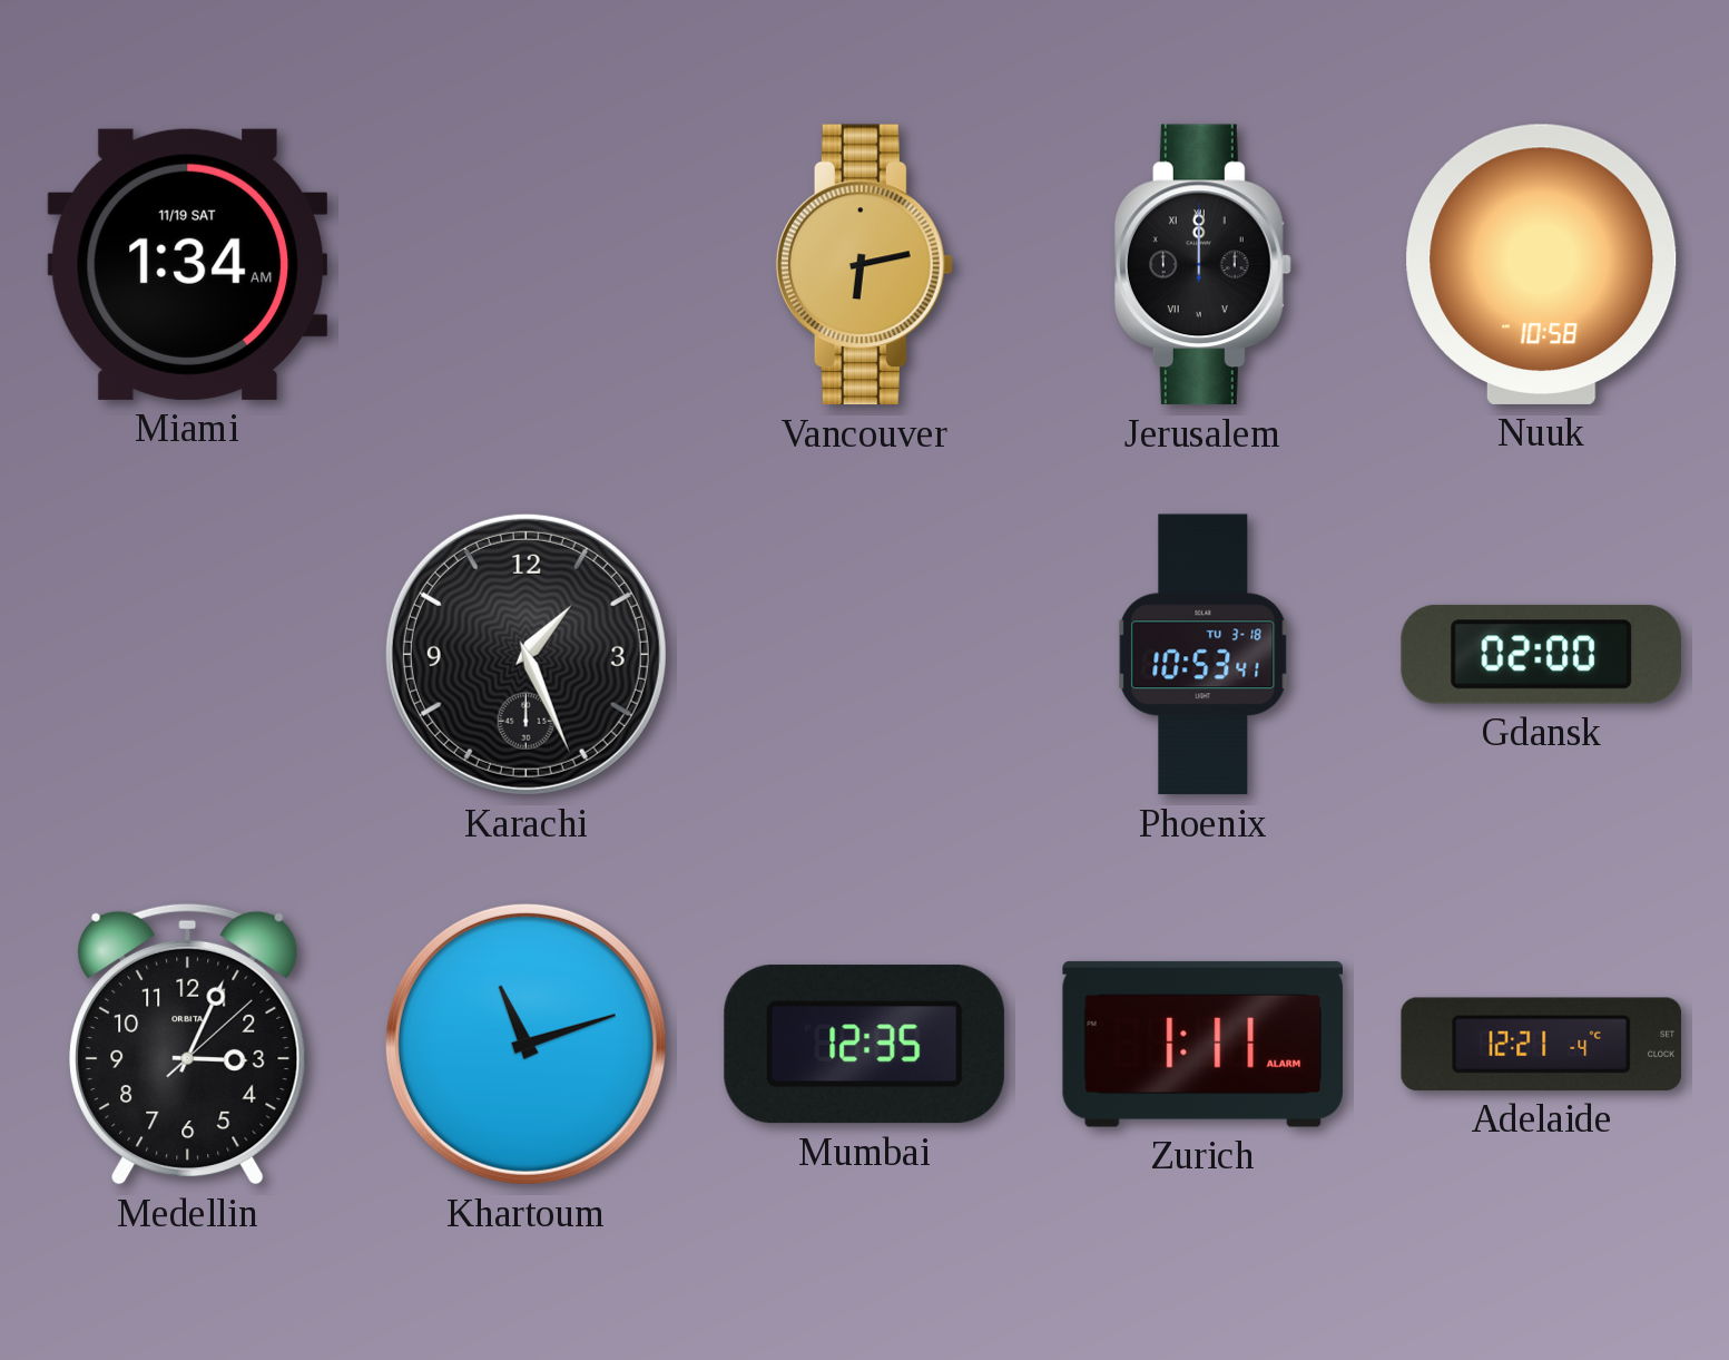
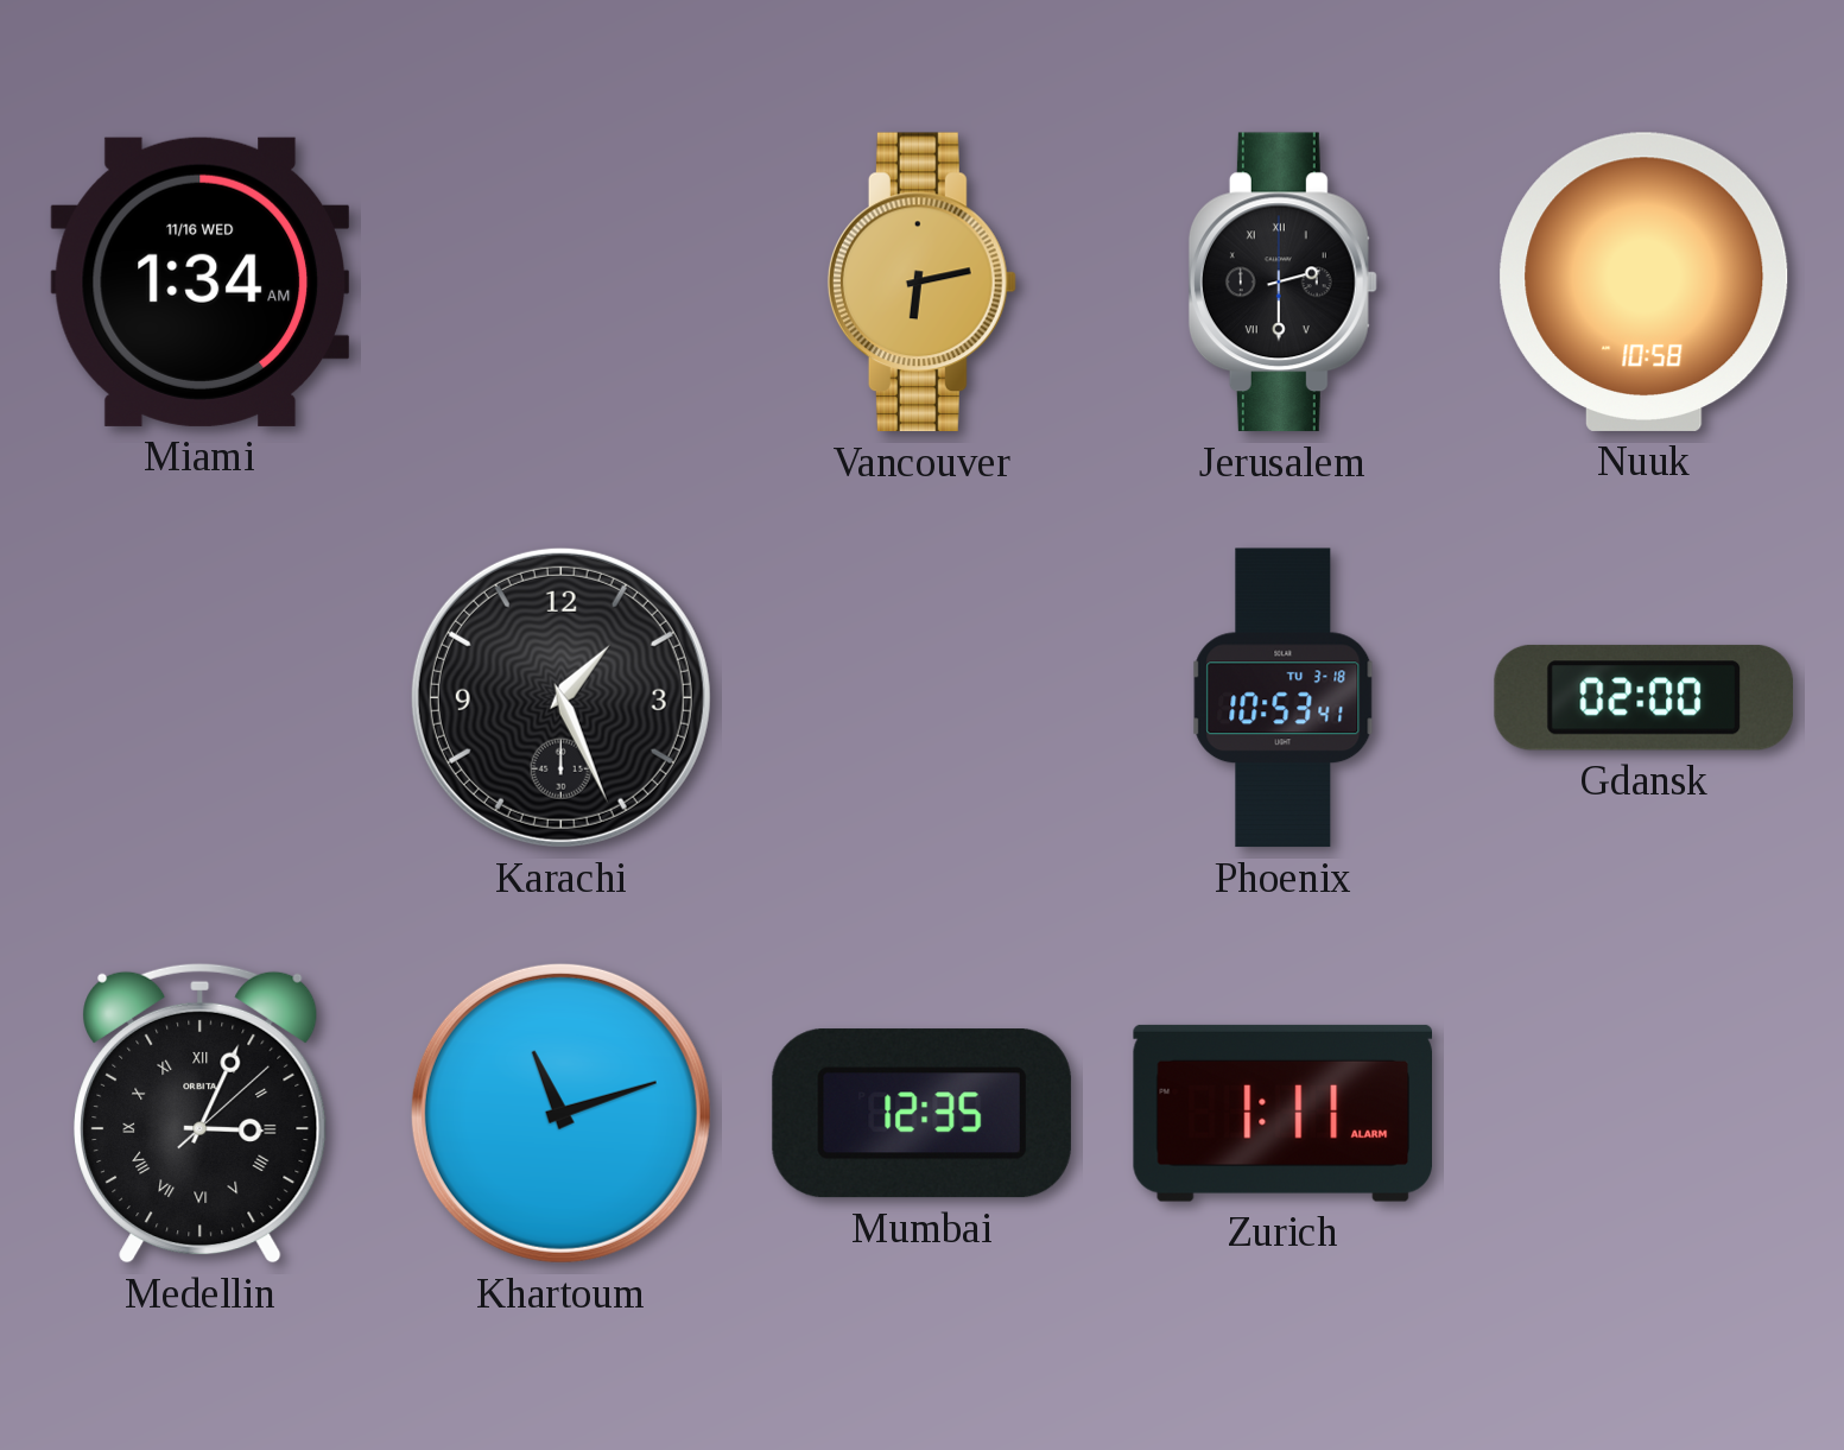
Miami date: 11/19 SAT -> 11/16 WED
Jerusalem: 12:00 -> 2:30
Medellin numerals: Arabic -> Roman
Adelaide: 12:21 -> none
